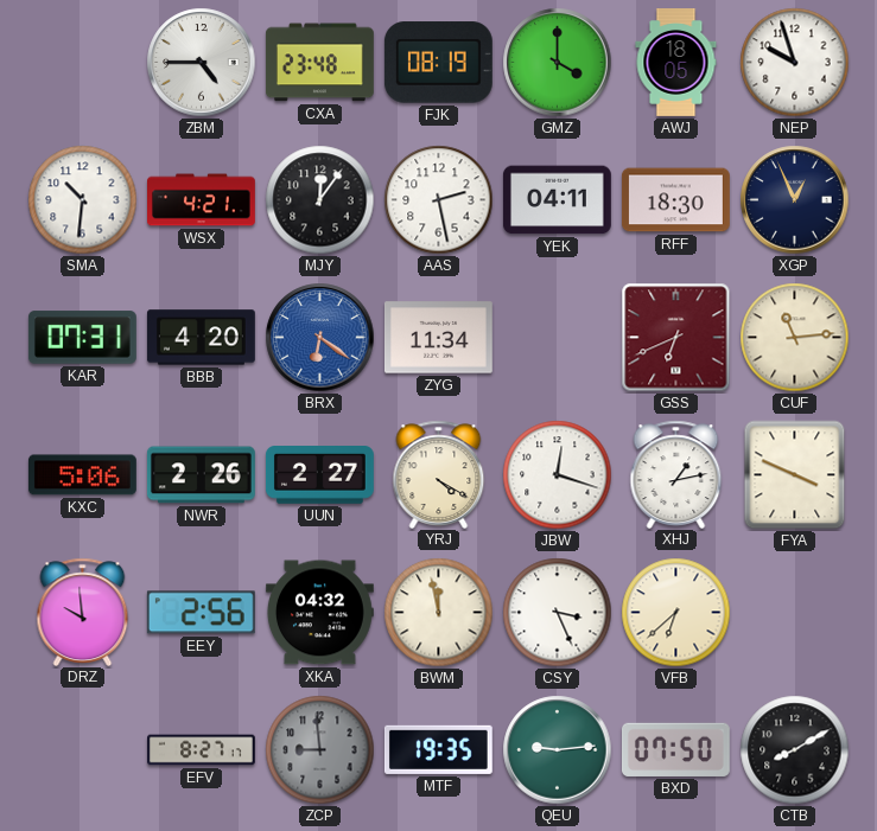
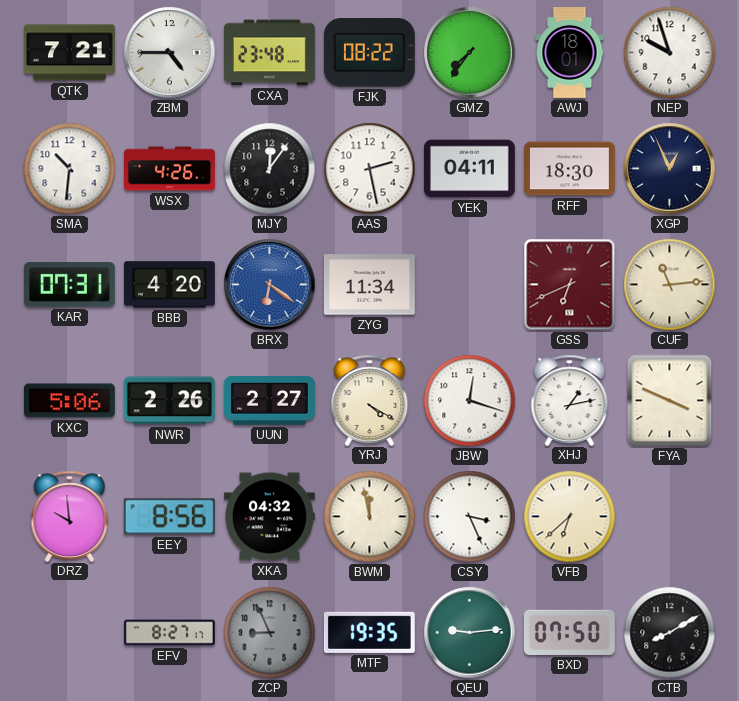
QTK: none -> 7:21
FJK: 08:19 -> 08:22
GMZ: 4:00 -> 7:36
AWJ: 18:05 -> 18:01
WSX: 4:21 -> 4:26
EEY: 2:56 -> 8:56
ZCP: 8:59 -> 8:56
